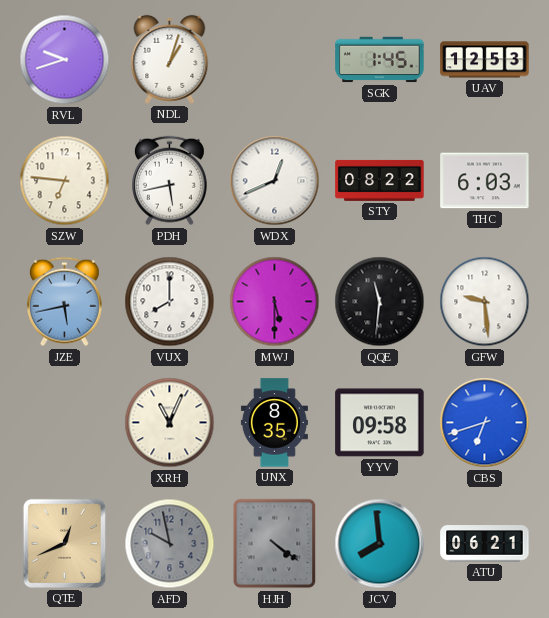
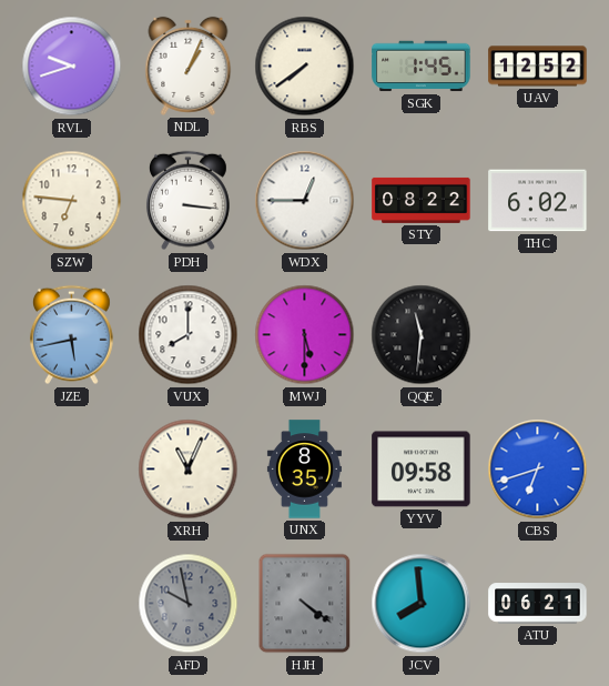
NDL: 1:03 -> 1:04
RBS: none -> 7:39
UAV: 12:53 -> 12:52
PDH: 5:43 -> 3:16
WDX: 12:41 -> 12:45
THC: 6:03 -> 6:02
GFW: 9:29 -> none
QTE: 12:41 -> none
